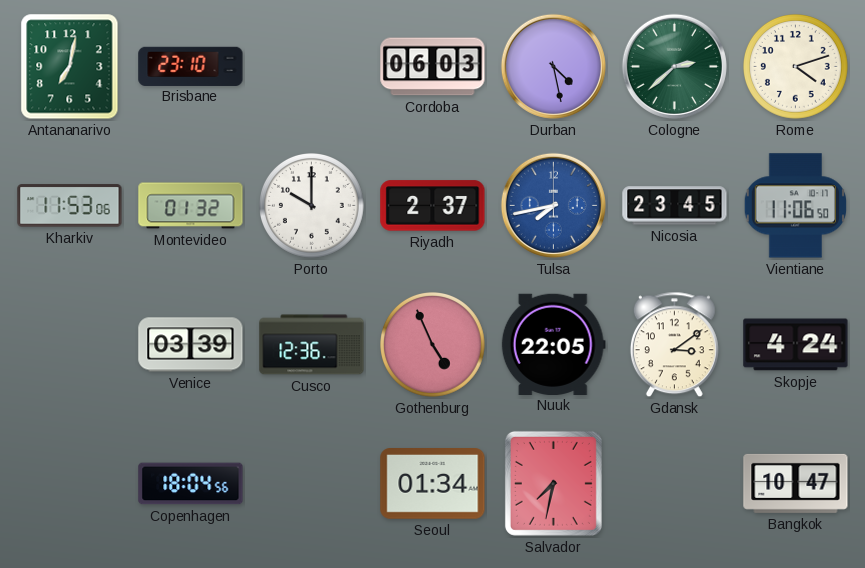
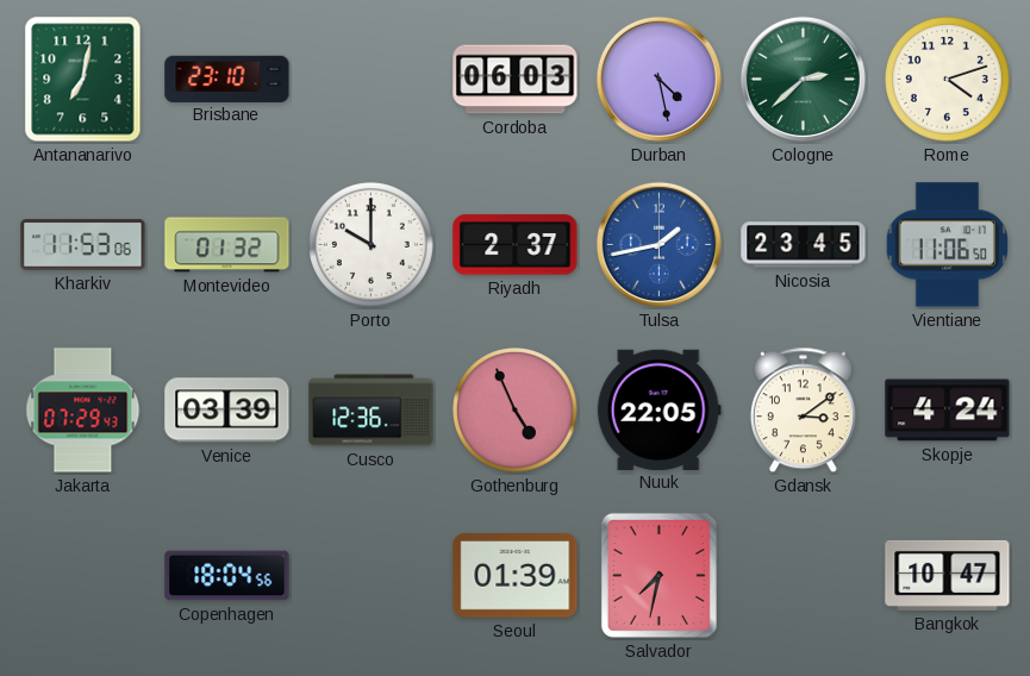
Tulsa: 7:43 -> 1:43
Jakarta: none -> 07:29
Seoul: 01:34 -> 01:39
